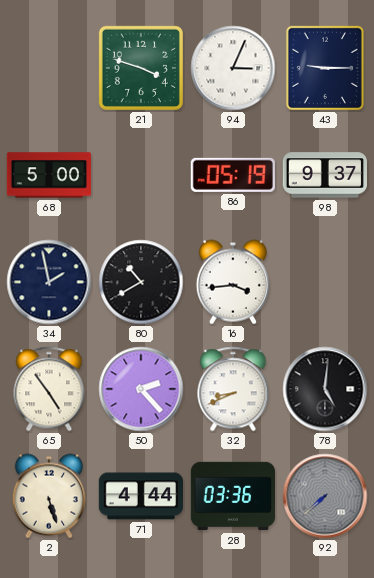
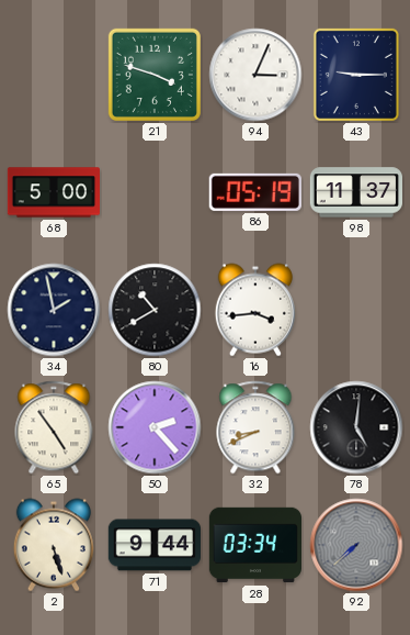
98: 9:37 -> 11:37
71: 4:44 -> 9:44
28: 03:36 -> 03:34
